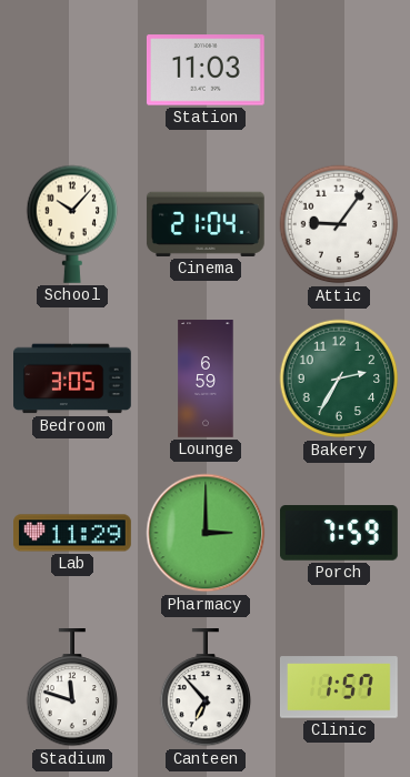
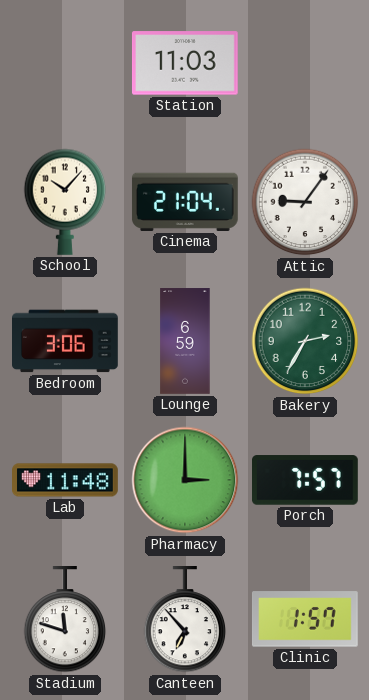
Bedroom: 3:05 -> 3:06
Lab: 11:29 -> 11:48
Porch: 7:59 -> 7:57
